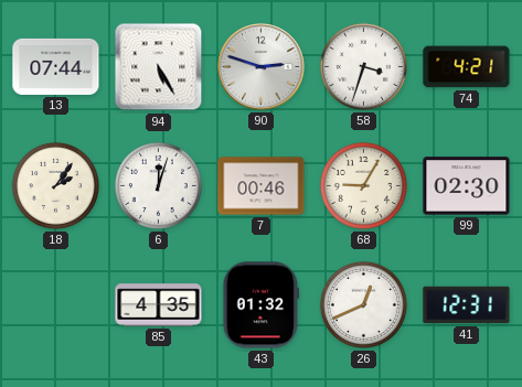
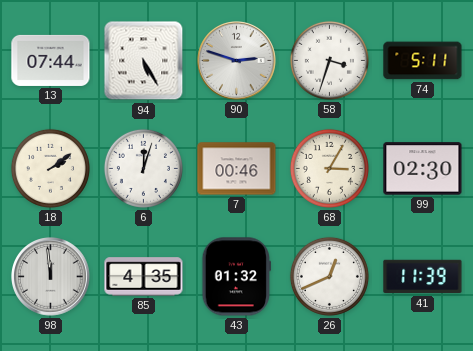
74: 4:21 -> 5:11
18: 2:06 -> 2:09
68: 9:05 -> 3:05
98: none -> 11:59
41: 12:31 -> 11:39
